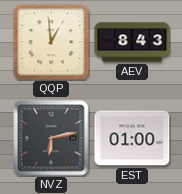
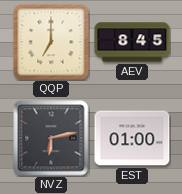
QQP: 12:59 -> 7:00
AEV: 8:43 -> 8:45
